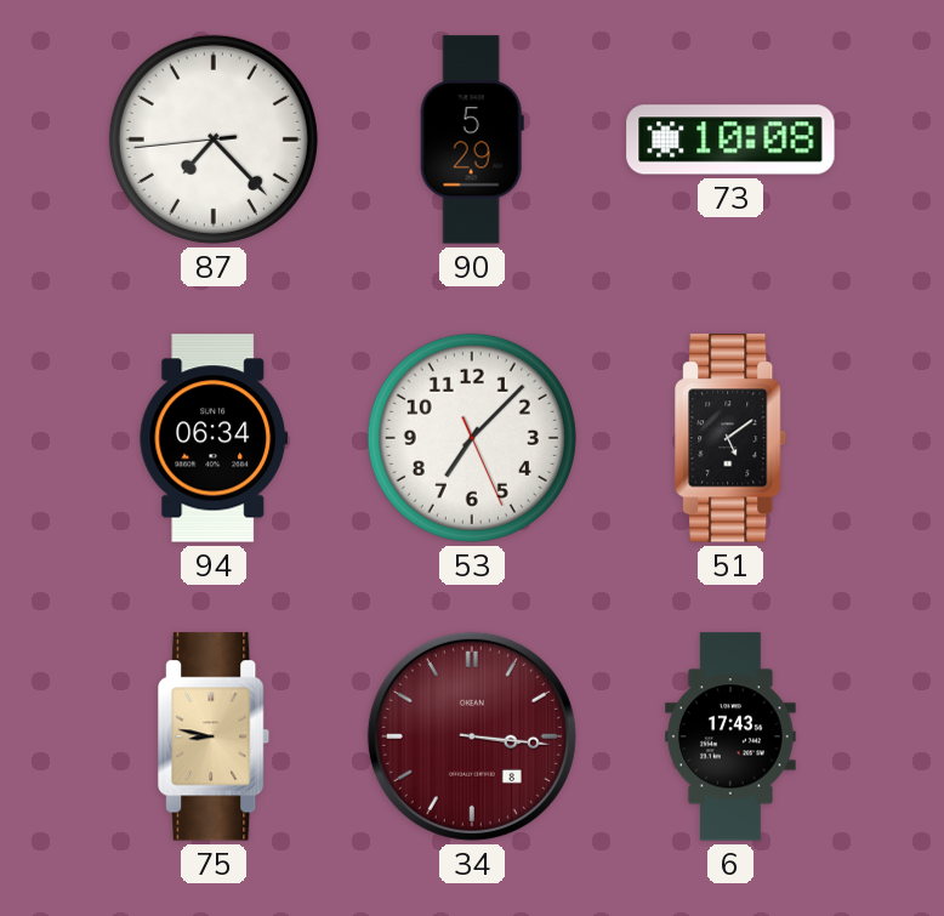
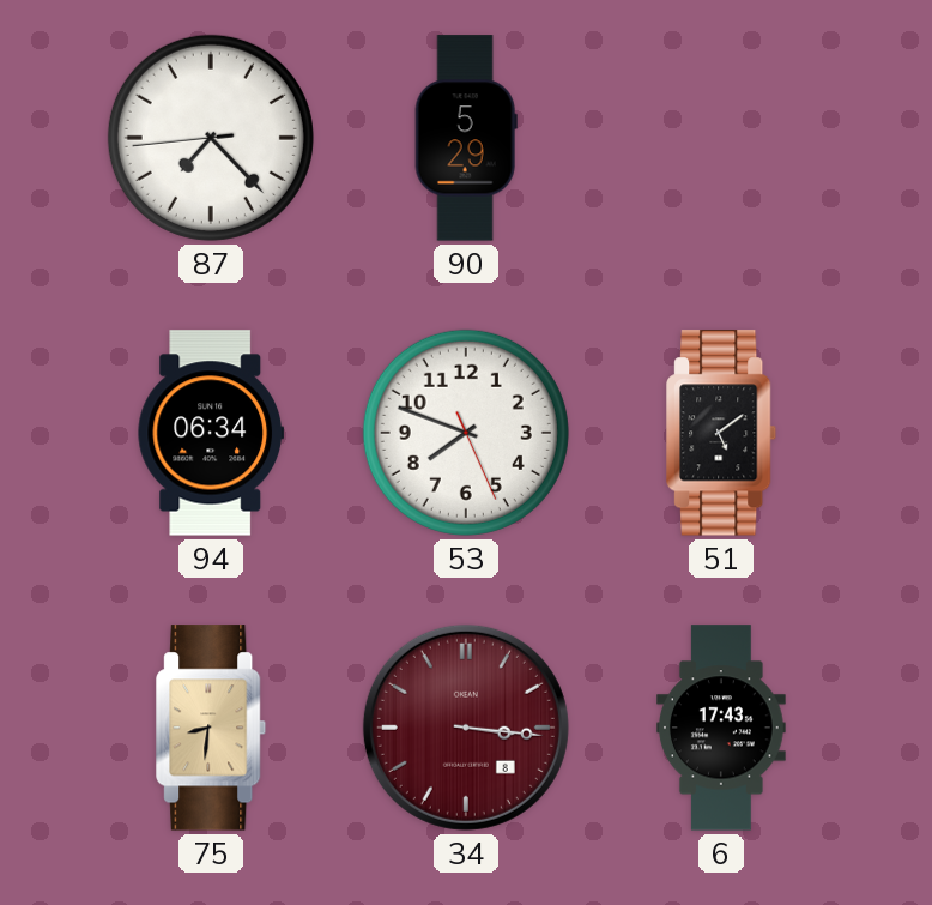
73: 10:08 -> none
53: 7:07 -> 7:48
75: 8:47 -> 8:31
